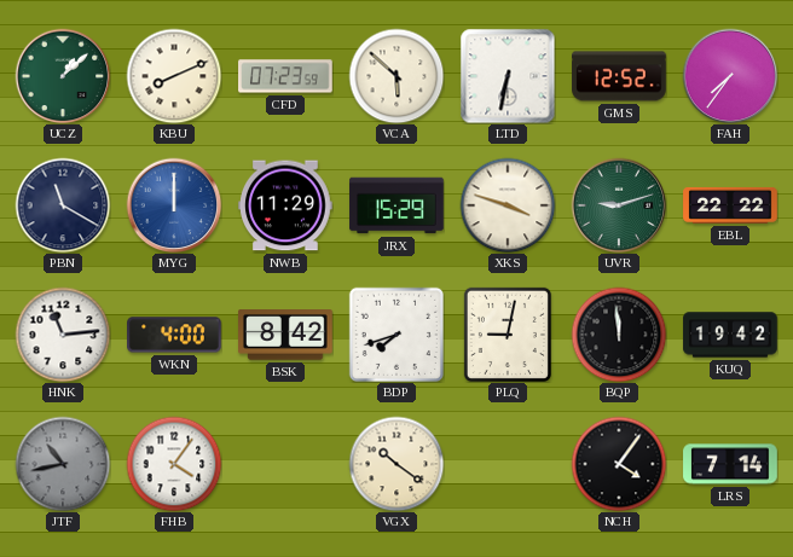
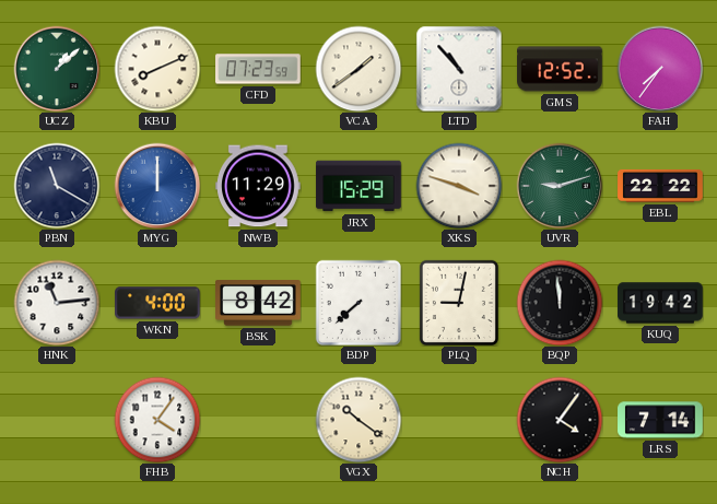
VCA: 5:52 -> 1:39
LTD: 6:32 -> 10:53
BDP: 7:42 -> 7:38
JTF: 10:43 -> none
